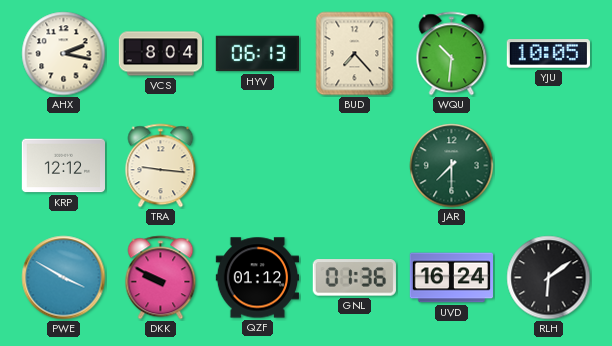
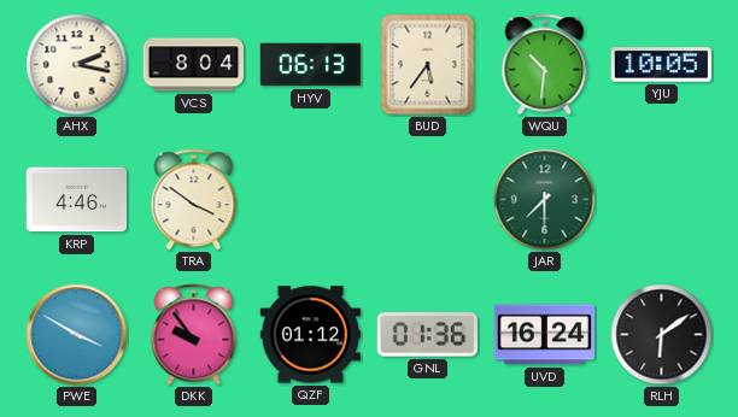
BUD: 7:23 -> 5:36
KRP: 12:12 -> 4:46
TRA: 9:16 -> 3:51
DKK: 9:50 -> 9:54
